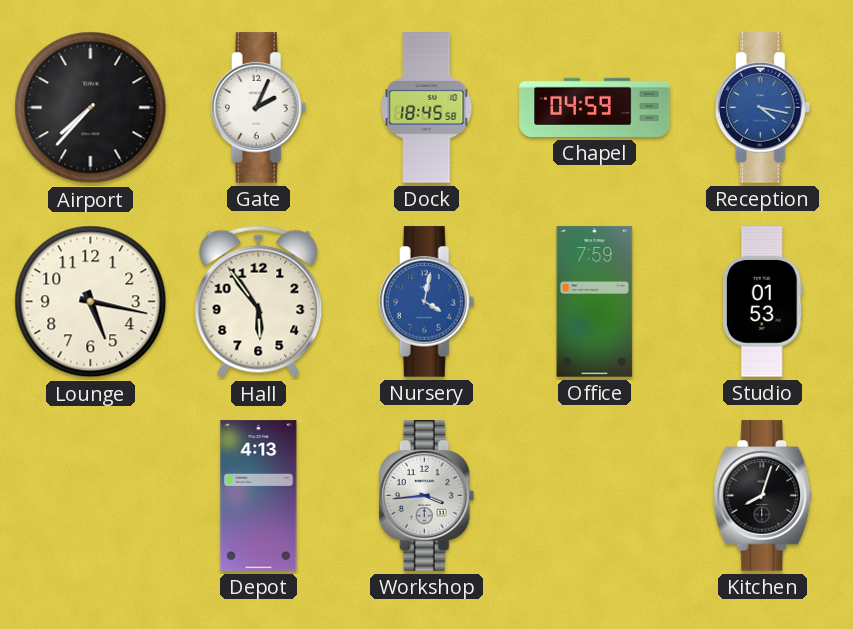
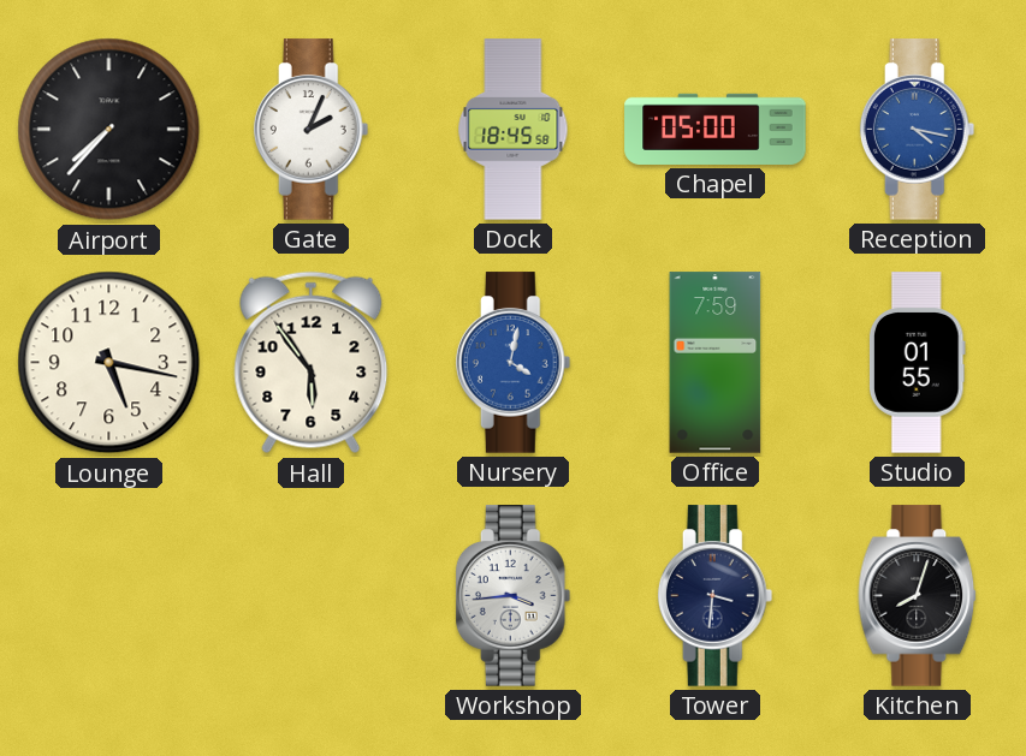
Chapel: 04:59 -> 05:00
Studio: 01:53 -> 01:55
Depot: 4:13 -> none
Tower: none -> 3:31
